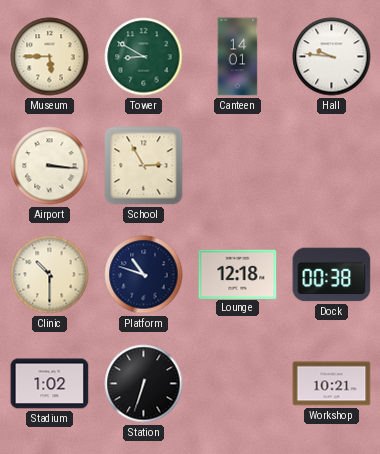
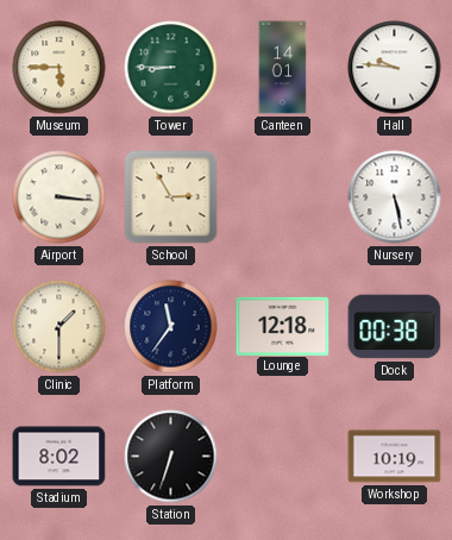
Tower: 8:50 -> 8:45
Nursery: none -> 5:28
Clinic: 10:30 -> 1:30
Platform: 10:48 -> 11:36
Stadium: 1:02 -> 8:02
Workshop: 10:21 -> 10:19
